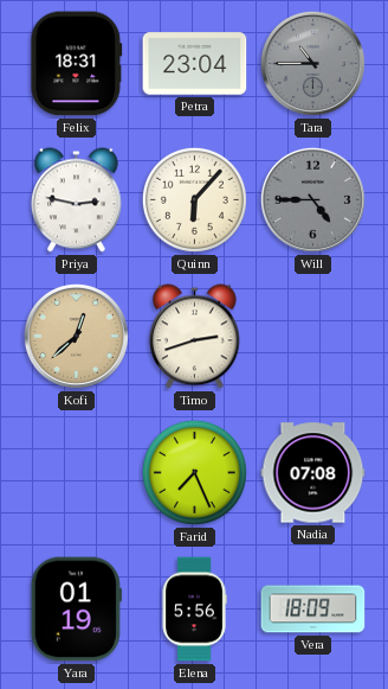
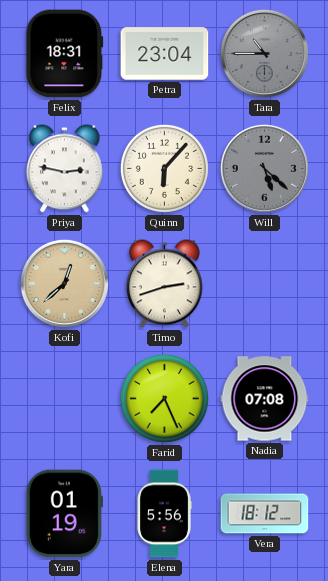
Will: 4:45 -> 5:22
Vera: 18:09 -> 18:12
